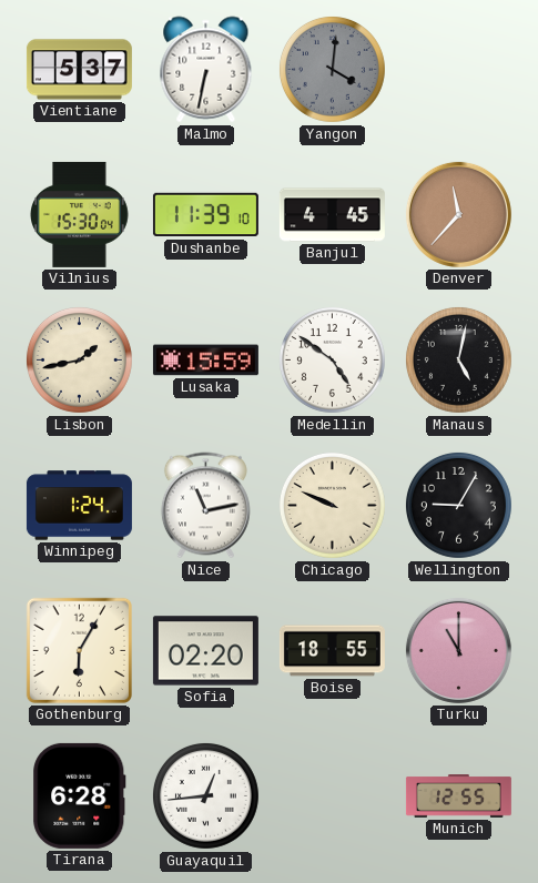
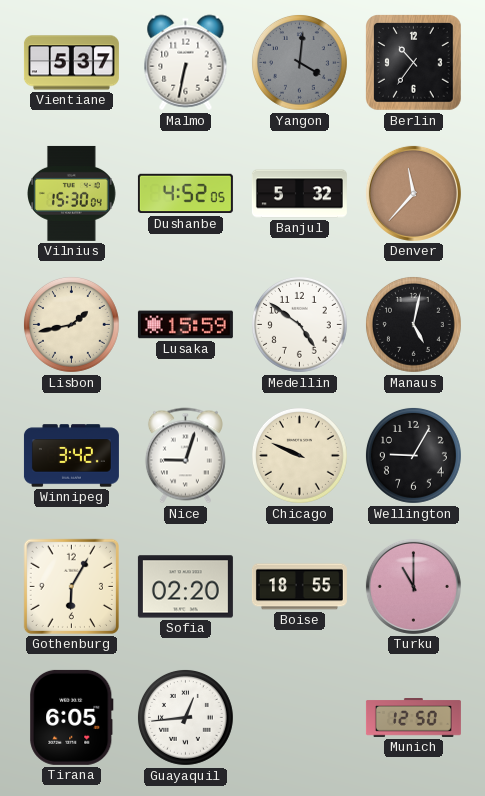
Berlin: none -> 10:36
Dushanbe: 11:39 -> 4:52
Banjul: 4:45 -> 5:32
Winnipeg: 1:24 -> 3:42
Nice: 11:13 -> 9:03
Tirana: 6:28 -> 6:05
Munich: 12:55 -> 12:50
